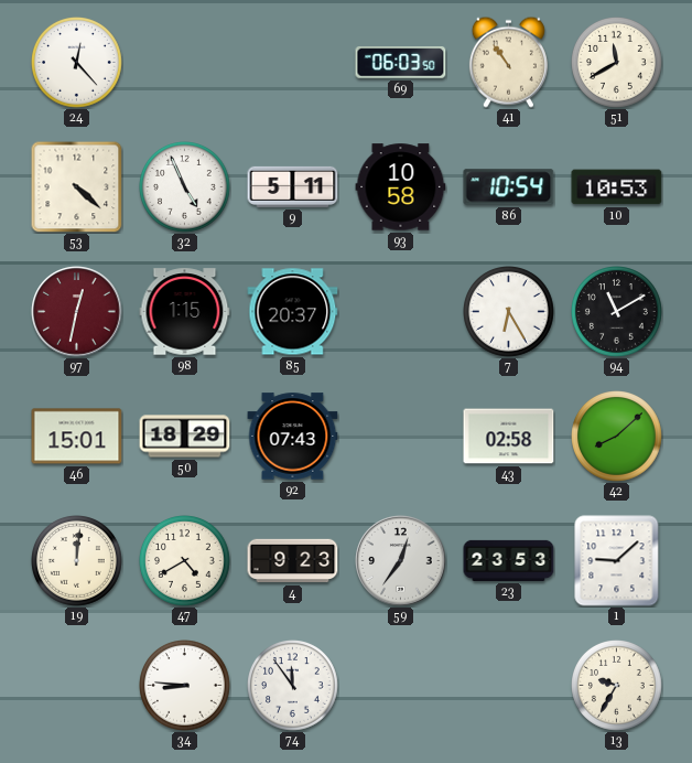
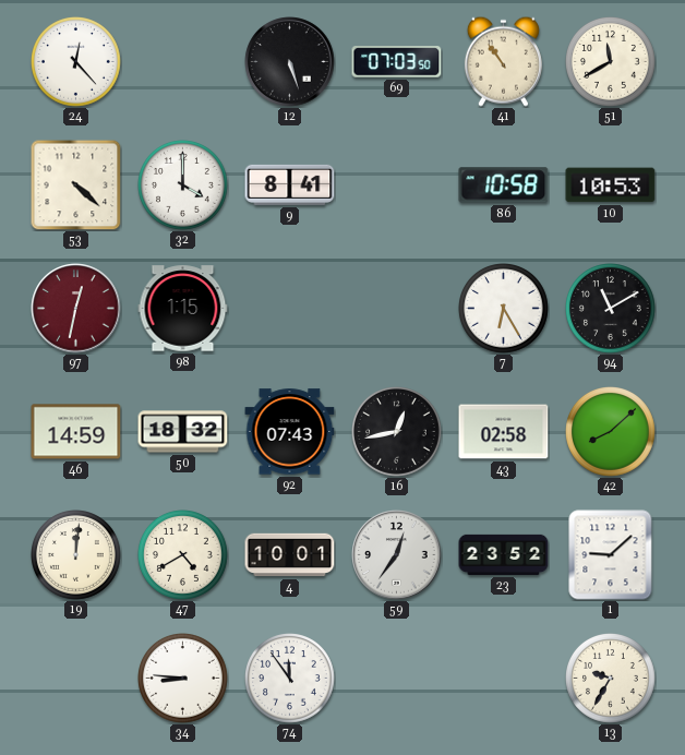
12: none -> 5:27
69: 06:03 -> 07:03
32: 4:56 -> 4:00
9: 5:11 -> 8:41
93: 10:58 -> none
86: 10:54 -> 10:58
85: 20:37 -> none
46: 15:01 -> 14:59
50: 18:29 -> 18:32
16: none -> 12:43
4: 9:23 -> 10:01
23: 23:53 -> 23:52
